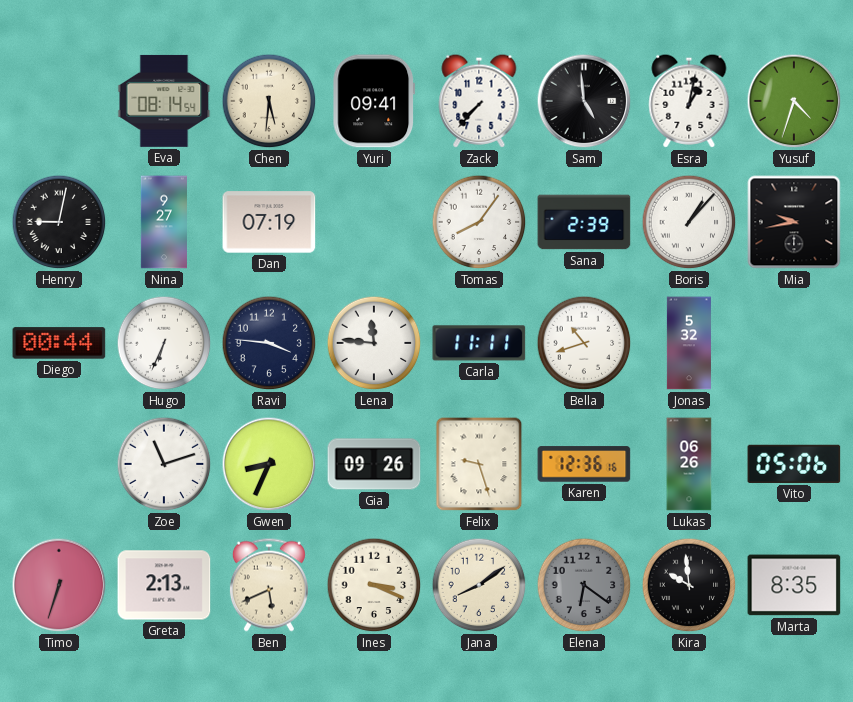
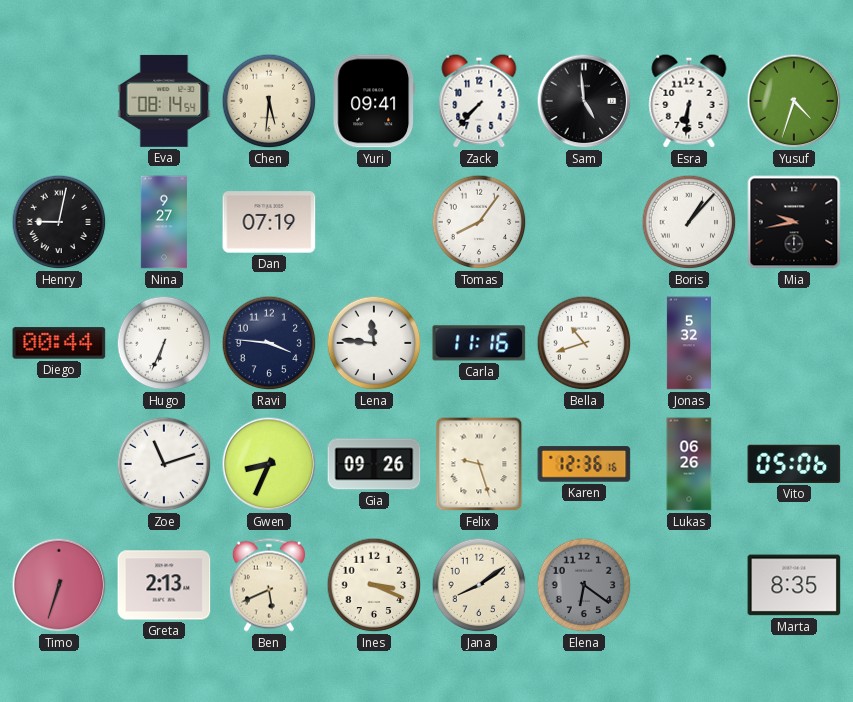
Esra: 1:02 -> 6:31
Sana: 2:39 -> none
Carla: 11:11 -> 11:16
Kira: 9:59 -> none
